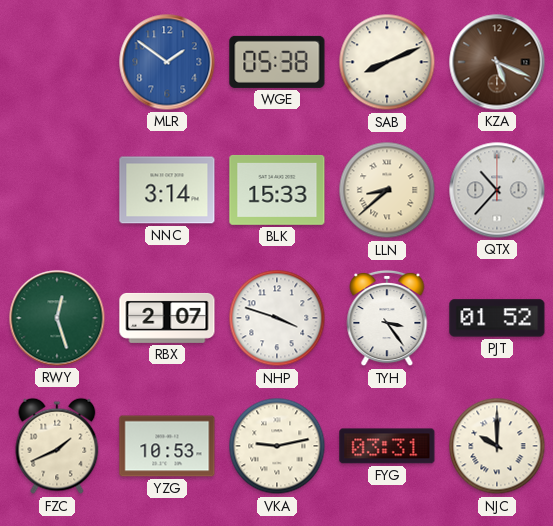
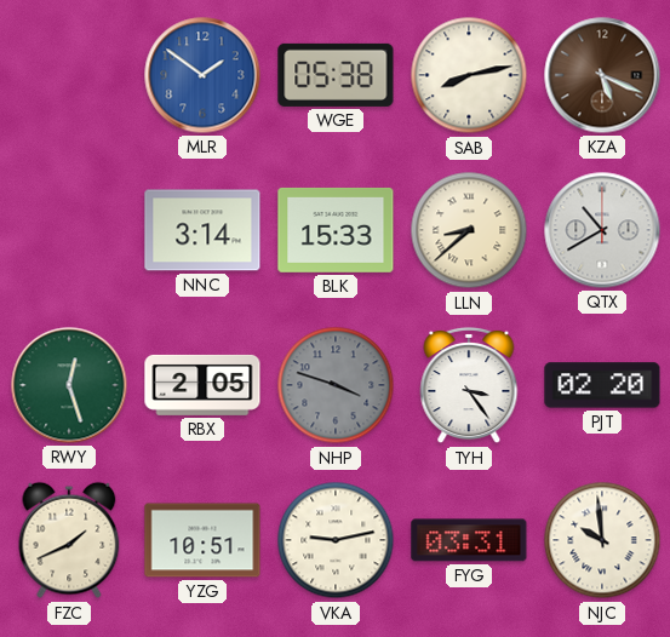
SAB: 8:11 -> 8:13
QTX: 10:37 -> 10:40
RBX: 2:07 -> 2:05
NHP dial: white -> grey
PJT: 01:52 -> 02:20
YZG: 10:53 -> 10:51
NJC: 10:00 -> 9:59
